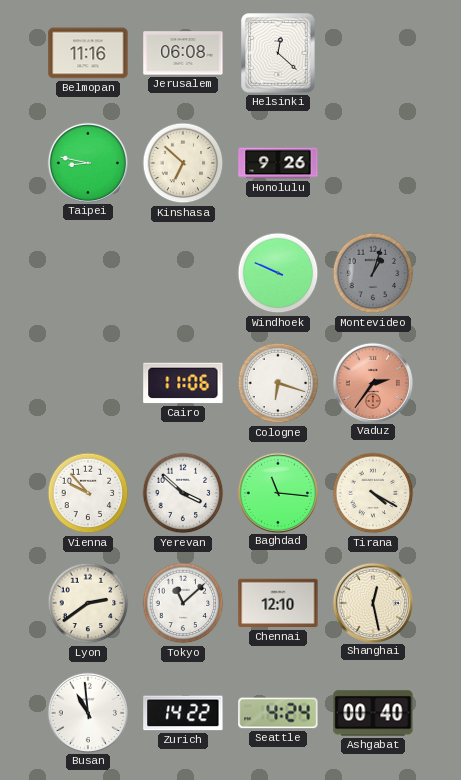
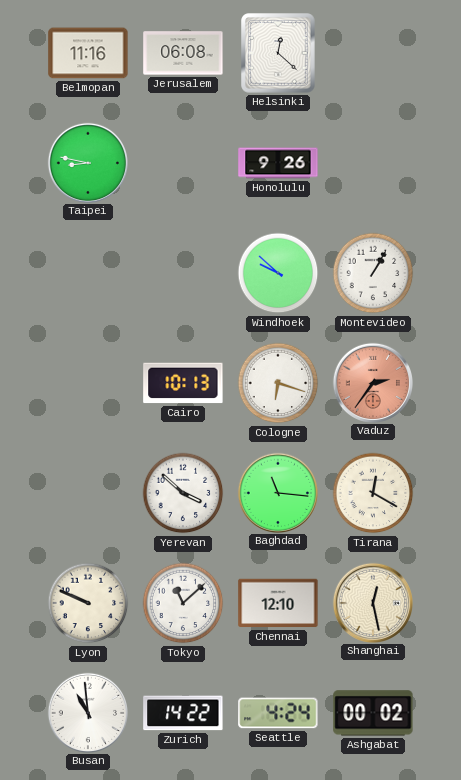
Kinshasa: 6:52 -> none
Windhoek: 9:49 -> 9:52
Montevideo: 1:03 -> 1:05
Montevideo dial: grey -> white
Cairo: 11:06 -> 10:13
Vienna: 9:53 -> none
Tirana: 4:20 -> 12:20
Lyon: 2:39 -> 9:49
Ashgabat: 00:40 -> 00:02
